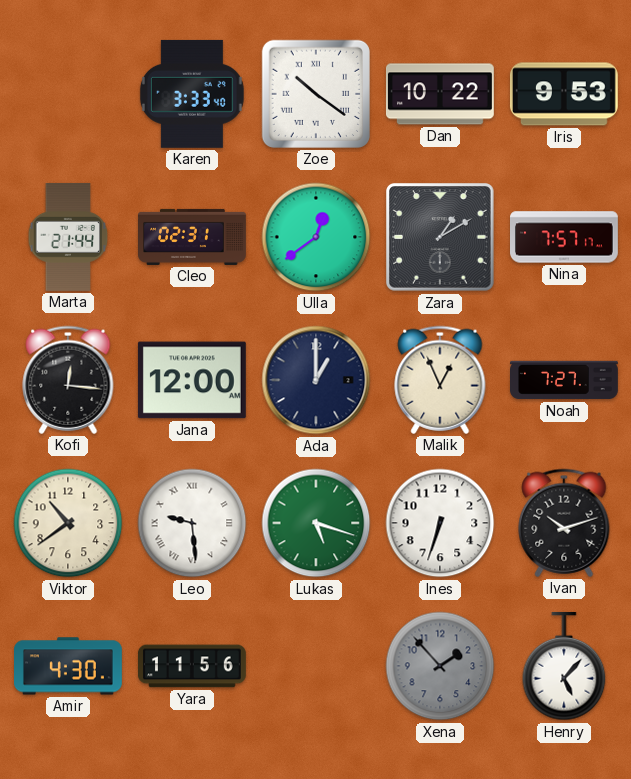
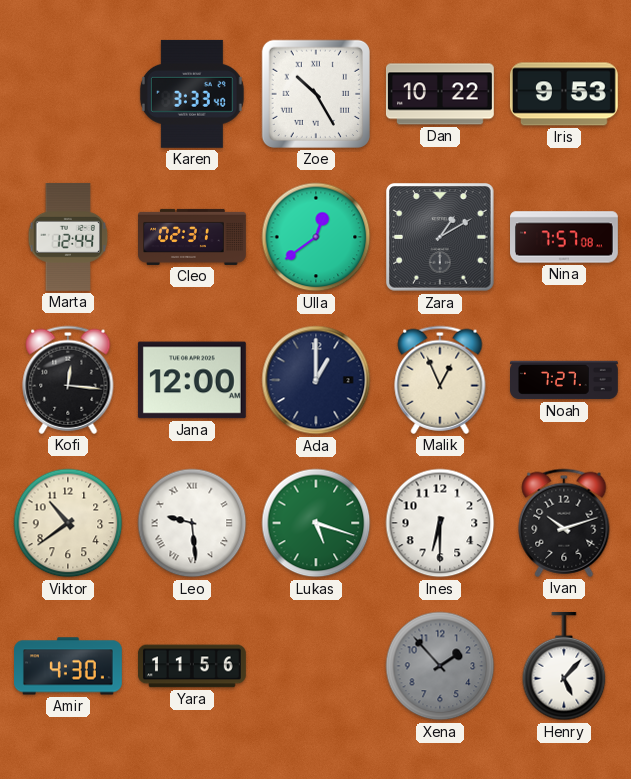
Zoe: 10:21 -> 10:25
Marta: 21:44 -> 12:44
Nina: 7:57:17 -> 7:57:08
Ines: 6:33 -> 6:30
